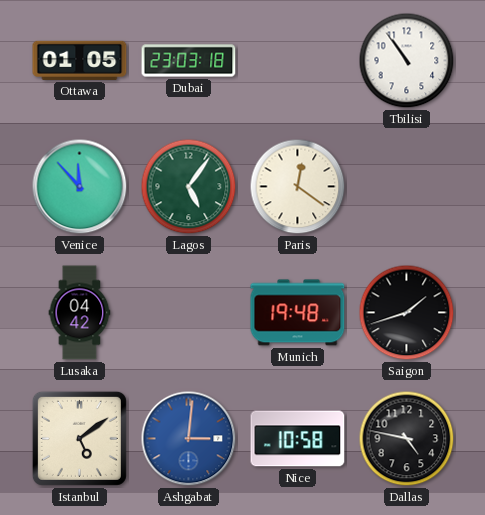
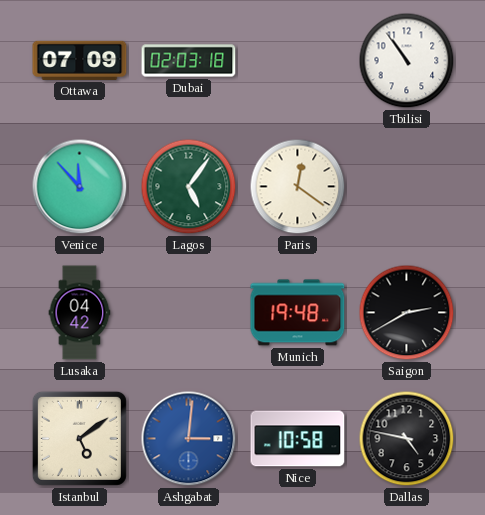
Ottawa: 01:05 -> 07:09
Dubai: 23:03 -> 02:03
Saigon: 1:42 -> 2:40
